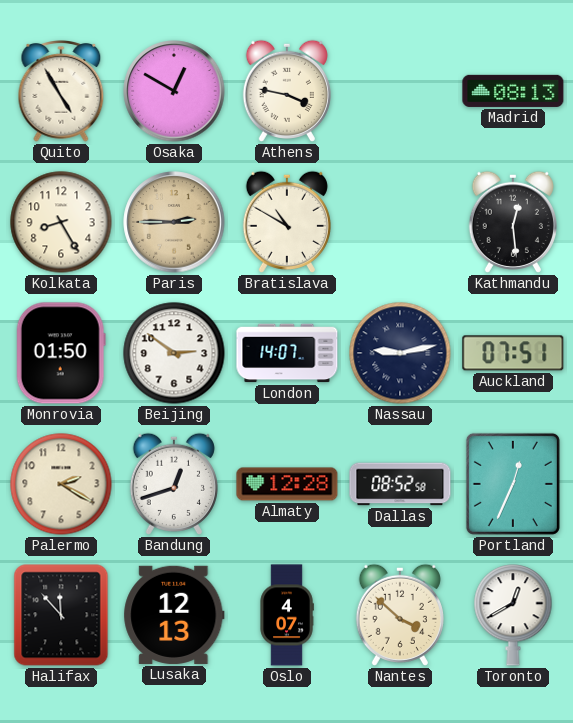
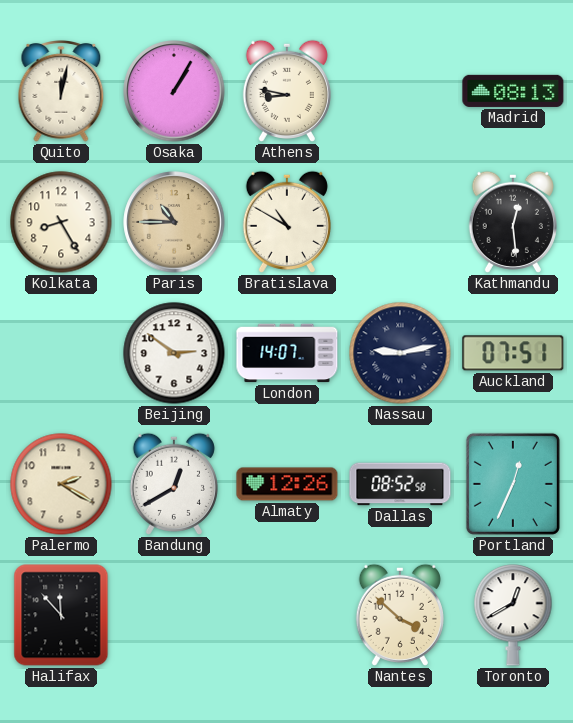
Quito: 4:55 -> 12:02
Osaka: 12:50 -> 1:05
Athens: 3:47 -> 8:47
Paris: 2:45 -> 10:45
Monrovia: 01:50 -> none
Bandung: 12:42 -> 12:40
Almaty: 12:28 -> 12:26
Lusaka: 12:13 -> none
Oslo: 4:07 -> none
